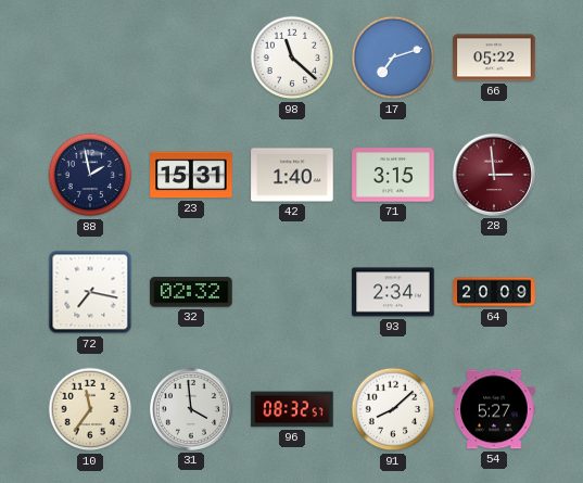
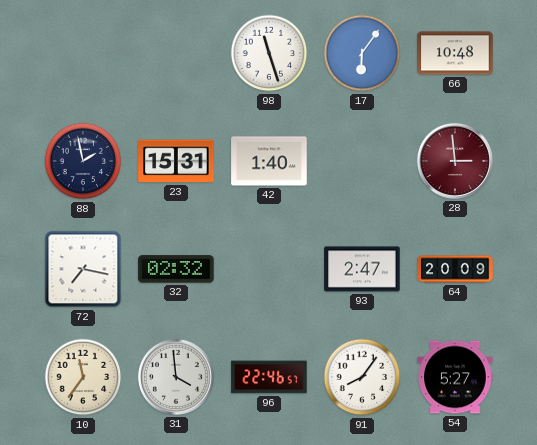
98: 11:22 -> 11:27
17: 7:12 -> 6:06
66: 05:22 -> 10:48
71: 3:15 -> none
93: 2:34 -> 2:47
96: 08:32 -> 22:46
91: 8:08 -> 8:06
